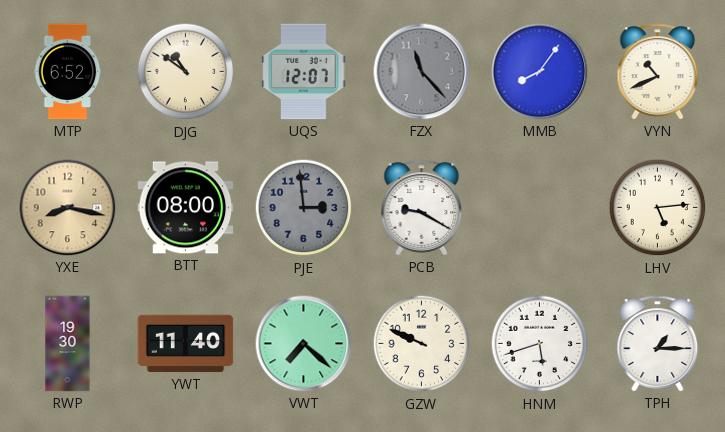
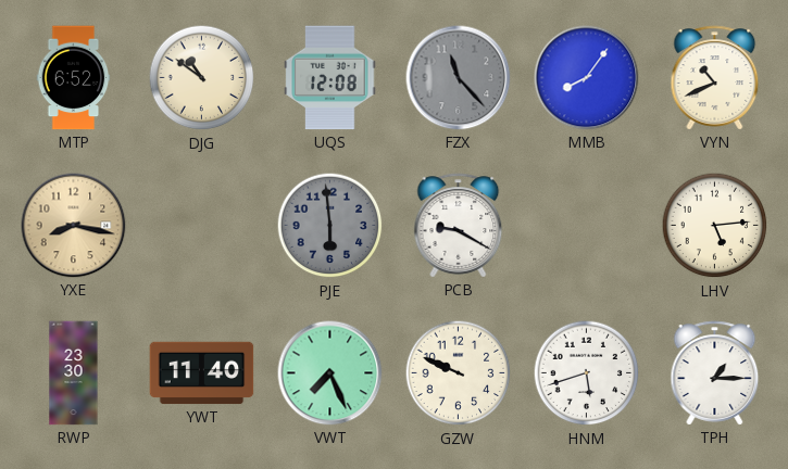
UQS: 12:07 -> 12:08
BTT: 08:00 -> none
PJE: 2:59 -> 5:59
RWP: 19:30 -> 23:30
VWT: 7:22 -> 7:26
